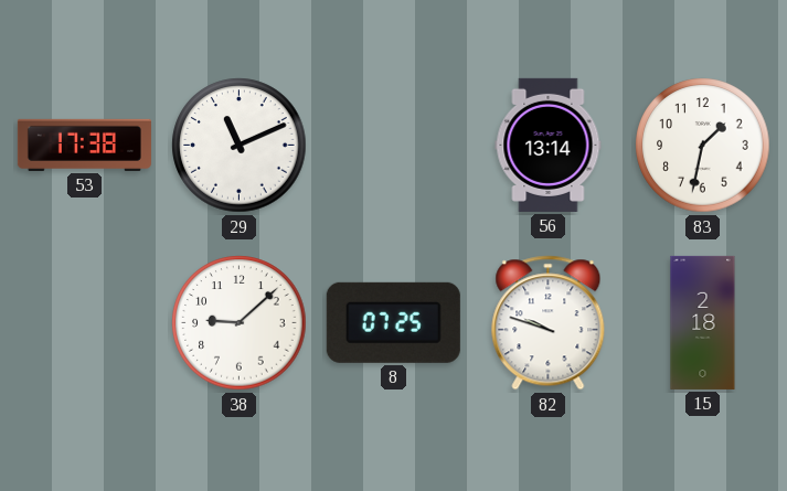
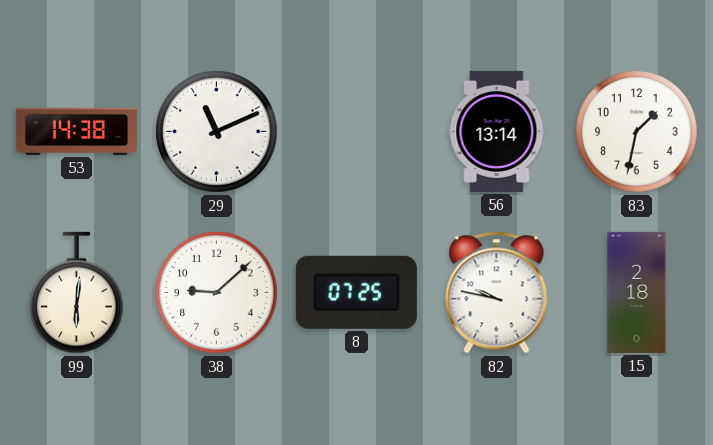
53: 17:38 -> 14:38
99: none -> 6:01
82: 9:48 -> 9:47
